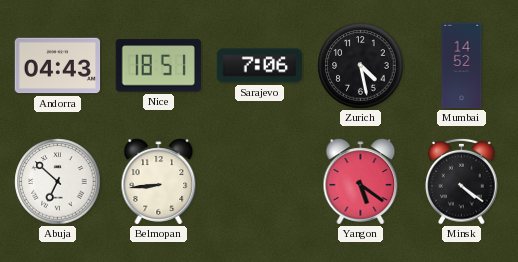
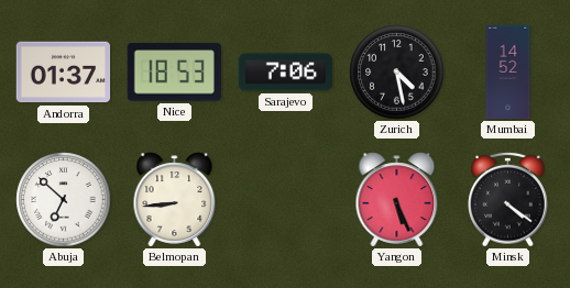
Andorra: 04:43 -> 01:37
Nice: 18:51 -> 18:53
Yangon: 5:21 -> 5:26
